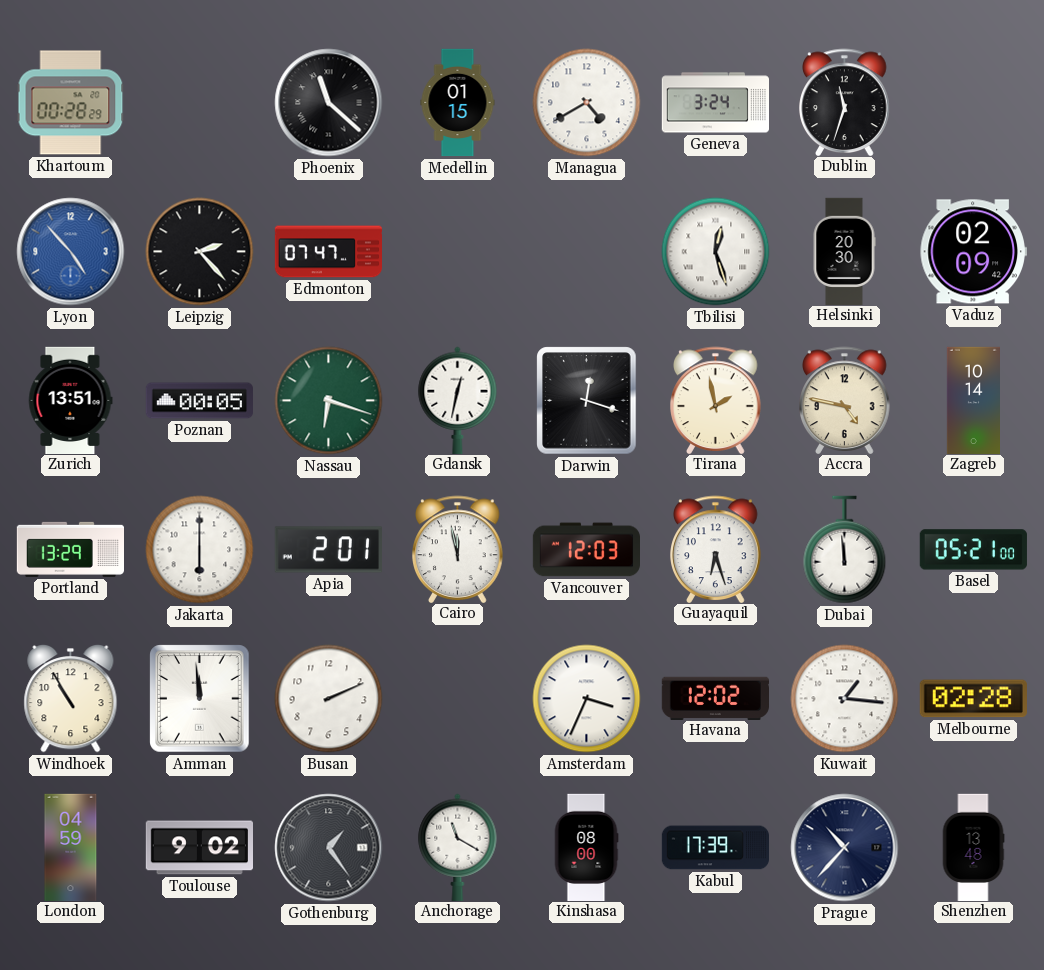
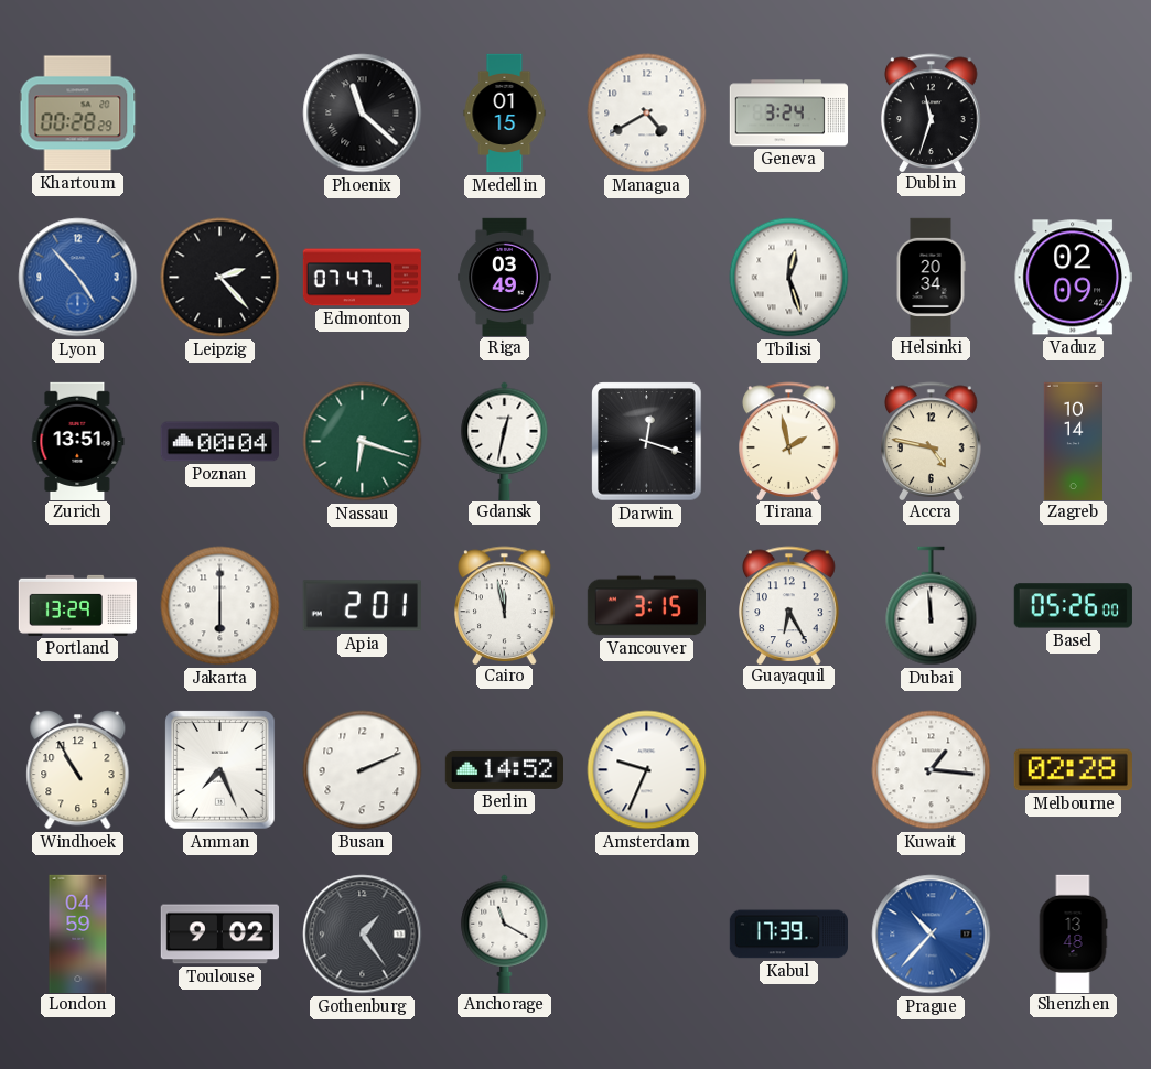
Riga: none -> 03:49
Helsinki: 20:30 -> 20:34
Poznan: 00:05 -> 00:04
Vancouver: 12:03 -> 3:15
Guayaquil: 6:27 -> 6:25
Basel: 05:21 -> 05:26
Amman: 11:59 -> 7:26
Berlin: none -> 14:52
Amsterdam: 3:34 -> 9:34
Havana: 12:02 -> none
Kinshasa: 08:00 -> none
Prague dial: navy -> blue
